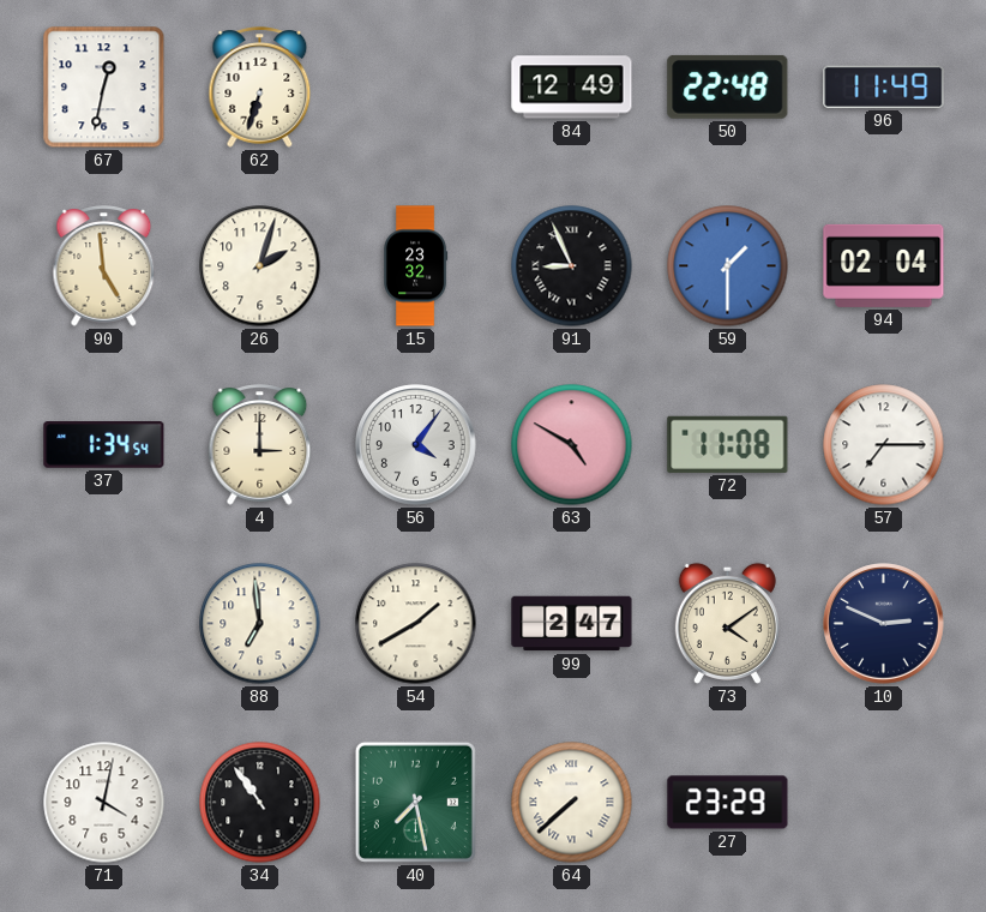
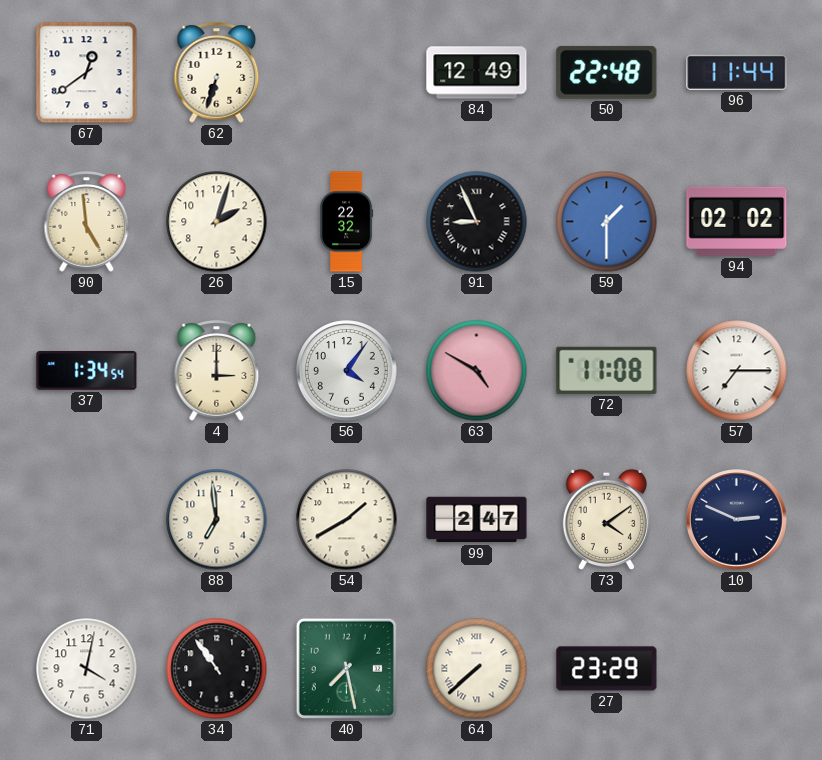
67: 12:32 -> 12:39
96: 11:49 -> 11:44
15: 23:32 -> 22:32
94: 02:04 -> 02:02
